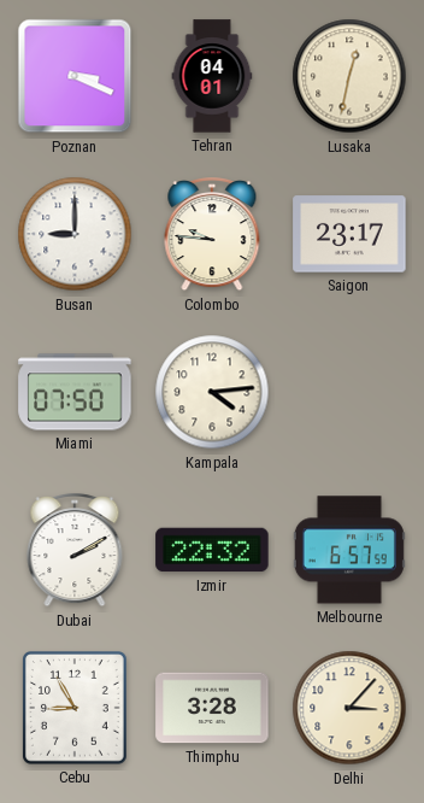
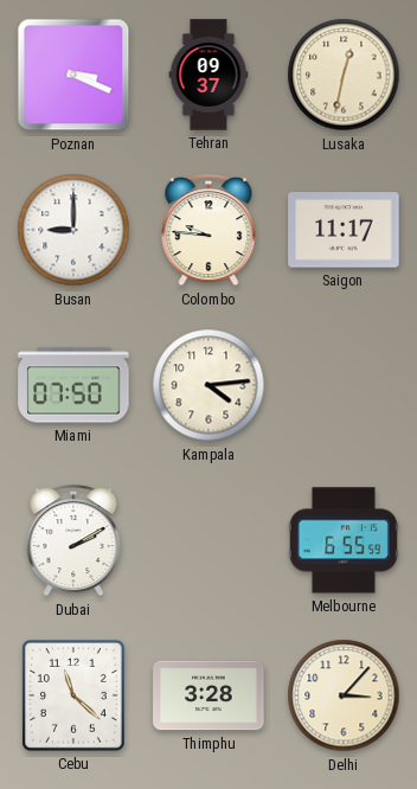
Tehran: 04:01 -> 09:37
Saigon: 23:17 -> 11:17
Izmir: 22:32 -> none
Melbourne: 6:57 -> 6:55
Cebu: 8:55 -> 11:22
